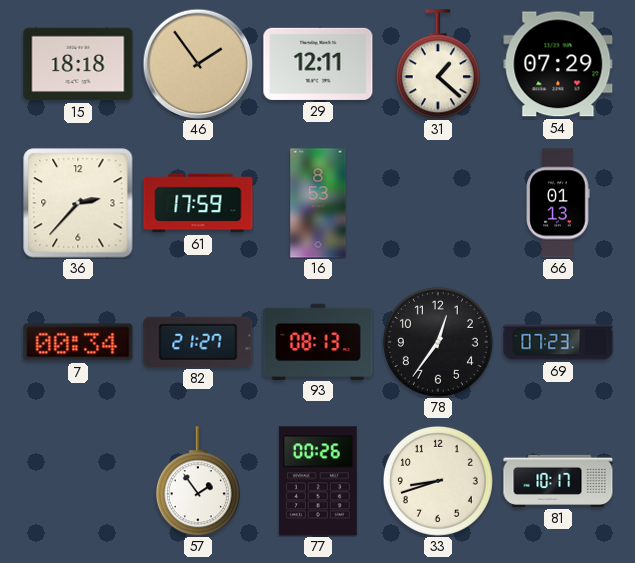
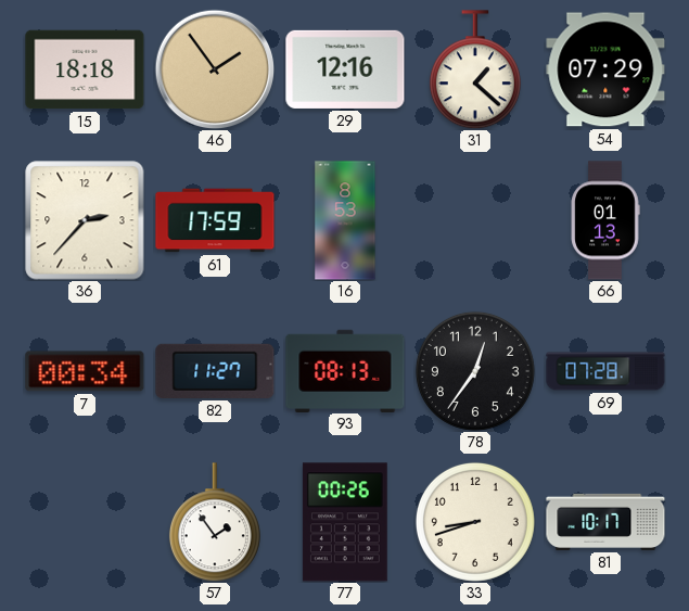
29: 12:11 -> 12:16
82: 21:27 -> 11:27
69: 07:23 -> 07:28
